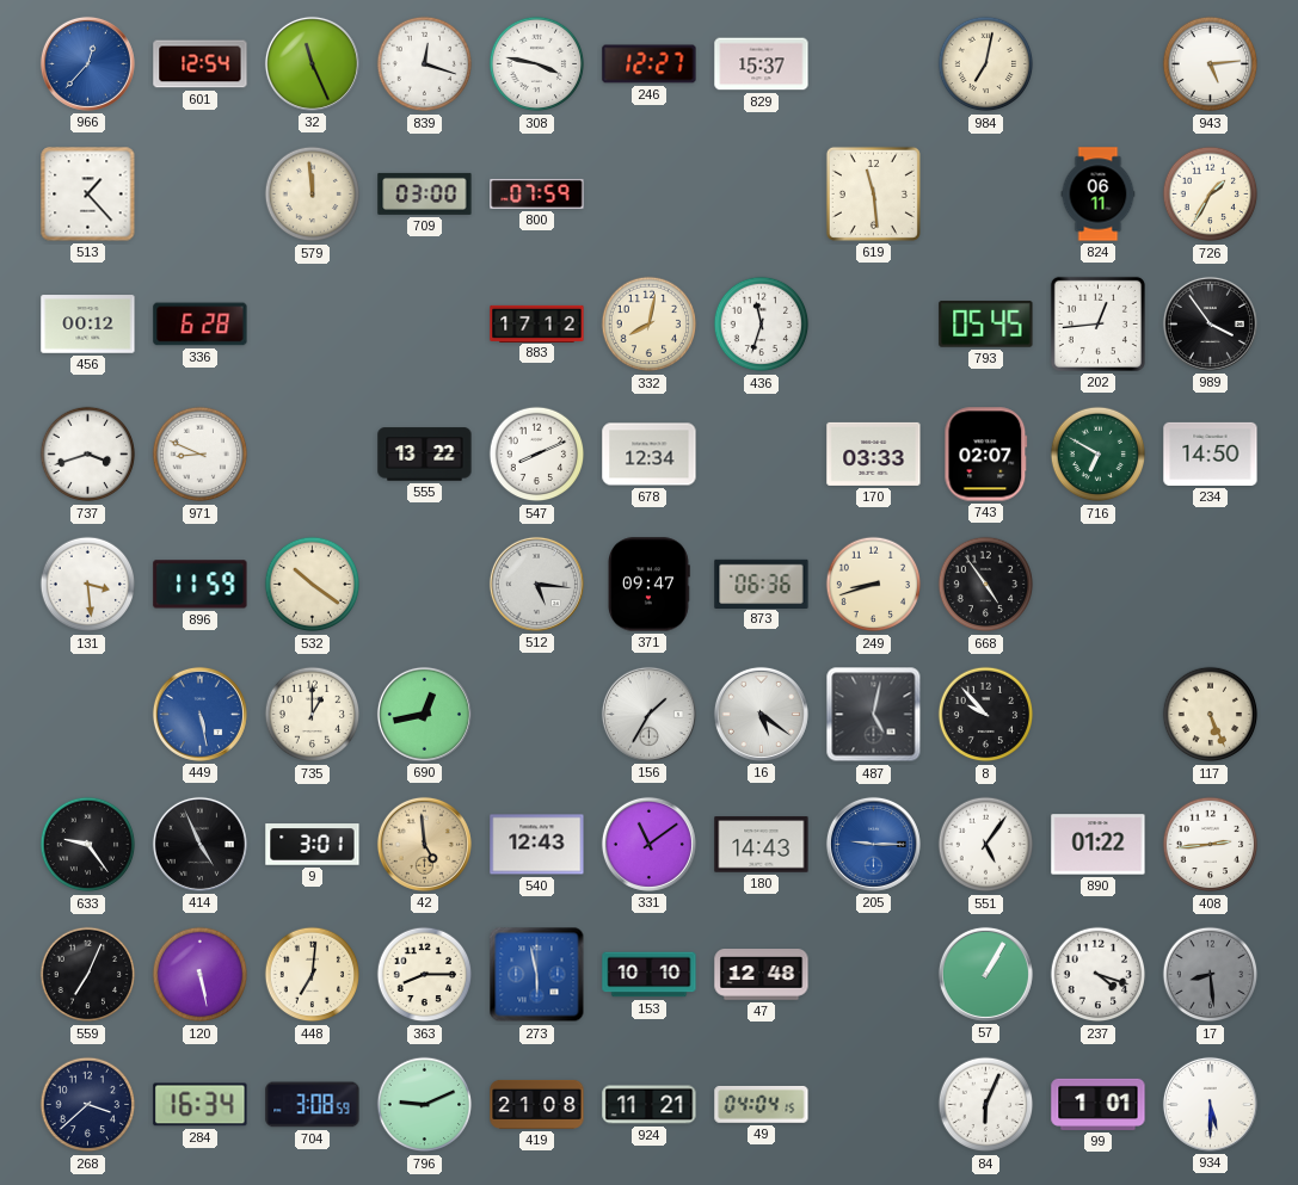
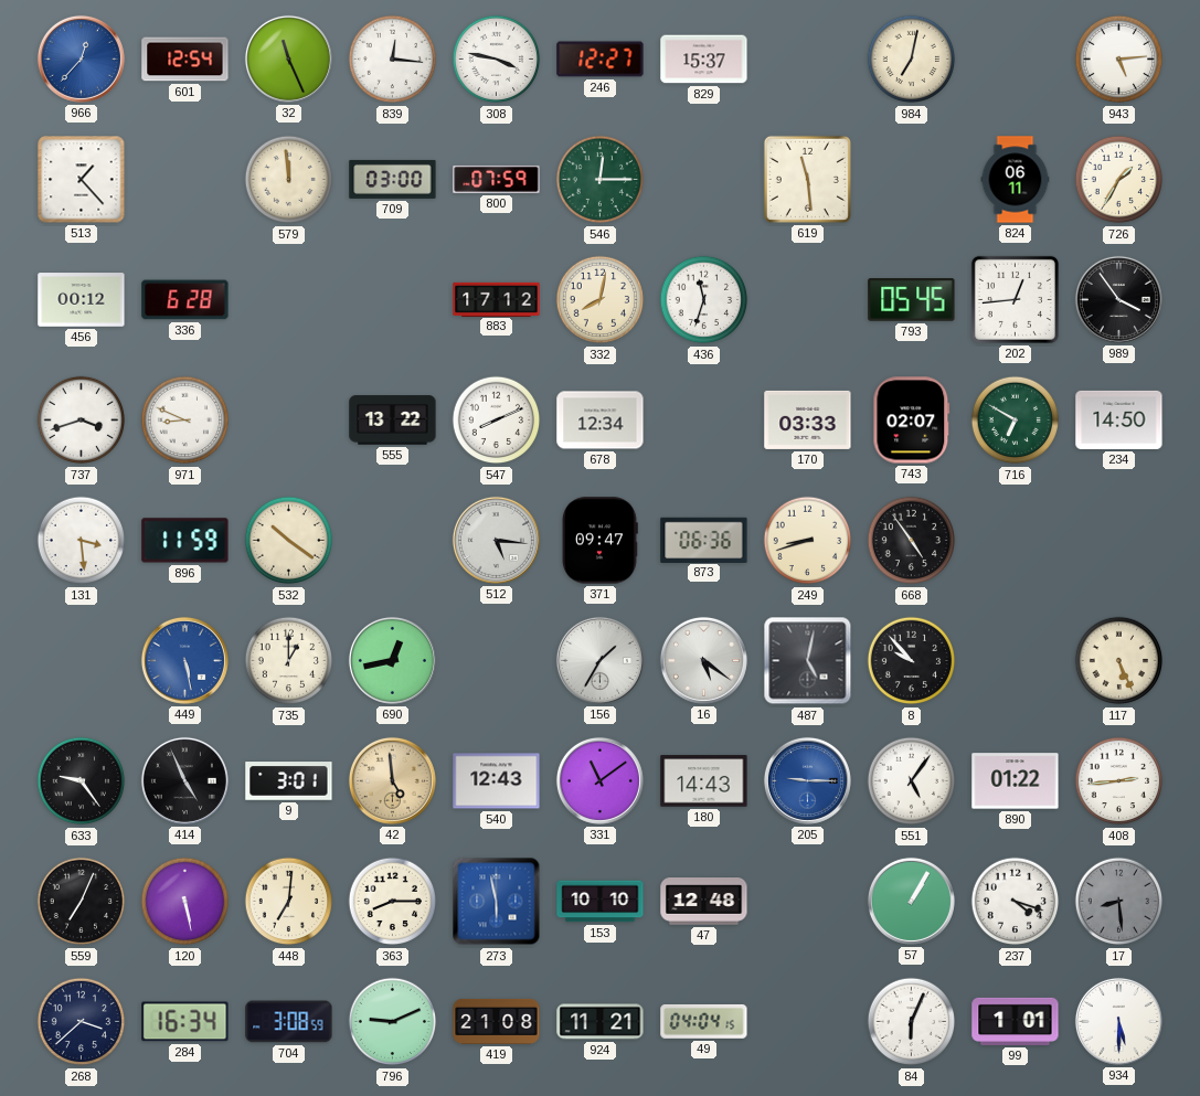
839: 12:18 -> 12:16
546: none -> 12:15
